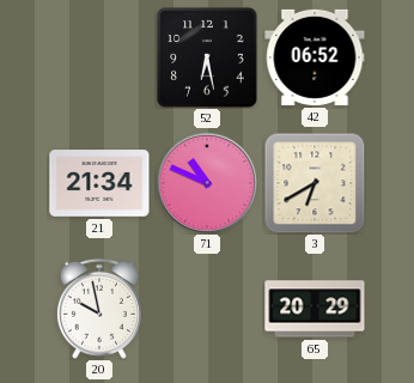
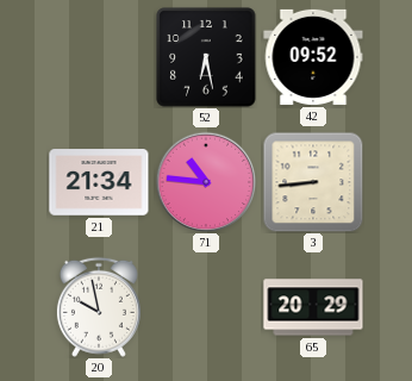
42: 06:52 -> 09:52
71: 10:49 -> 10:46
3: 6:40 -> 8:44
